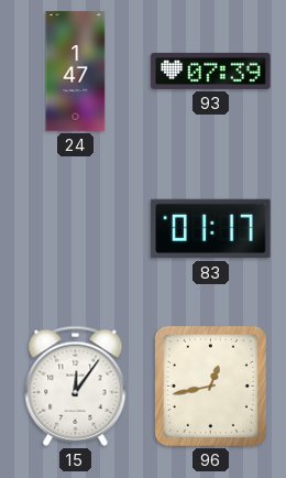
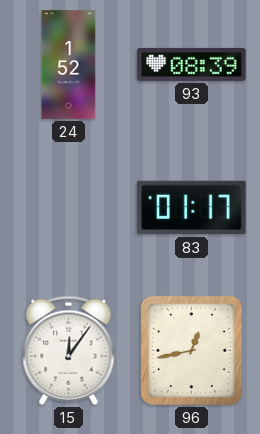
24: 1:47 -> 1:52
93: 07:39 -> 08:39
